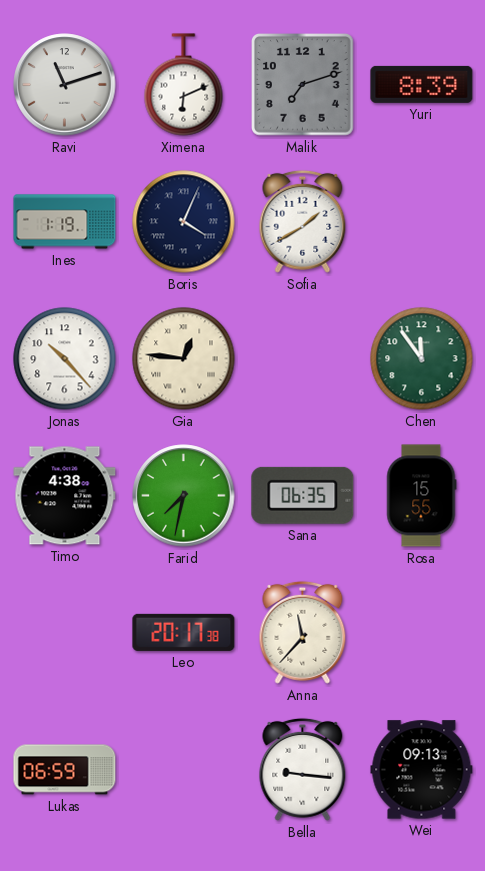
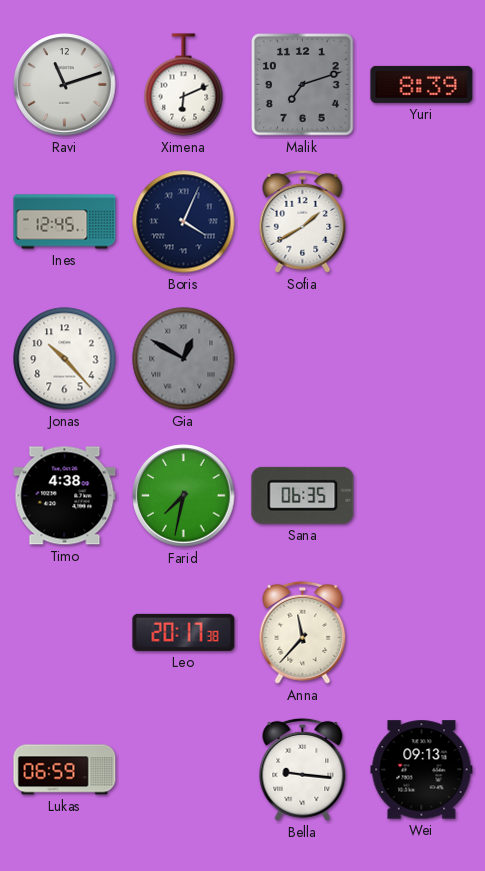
Ines: 1:19 -> 12:45
Gia: 12:46 -> 12:50
Gia dial: cream -> grey
Chen: 11:54 -> none
Rosa: 15:55 -> none
